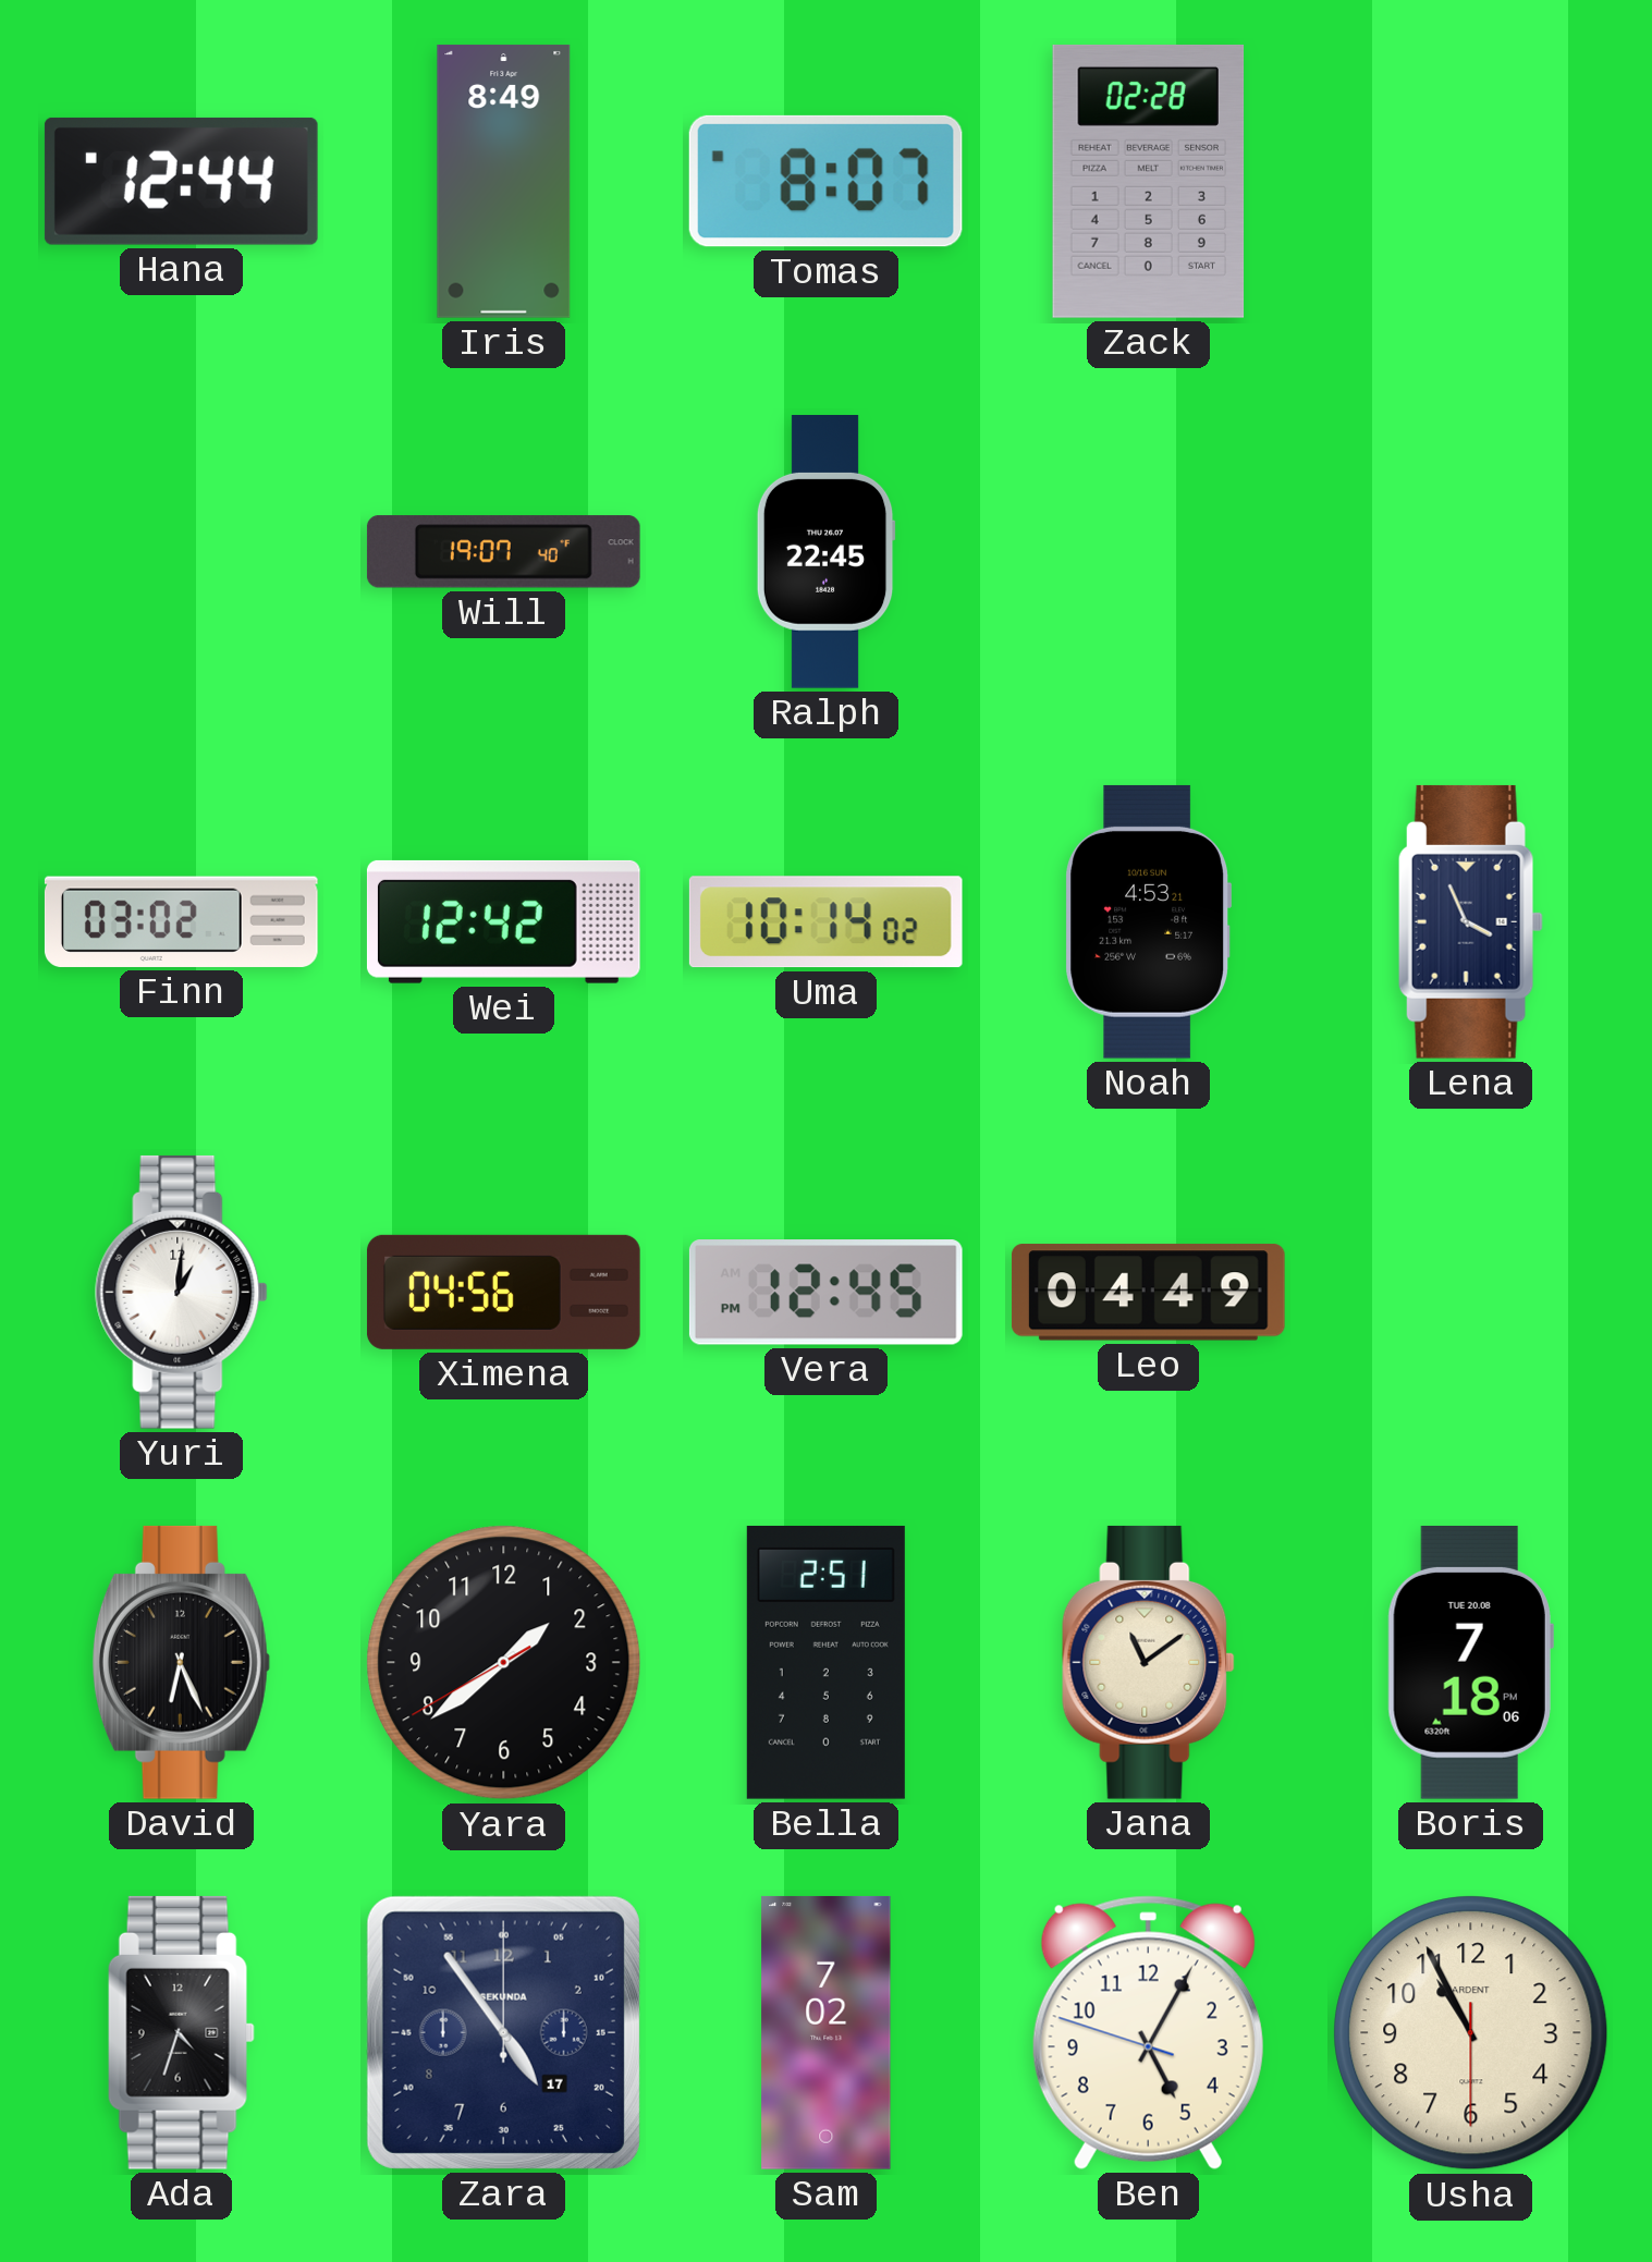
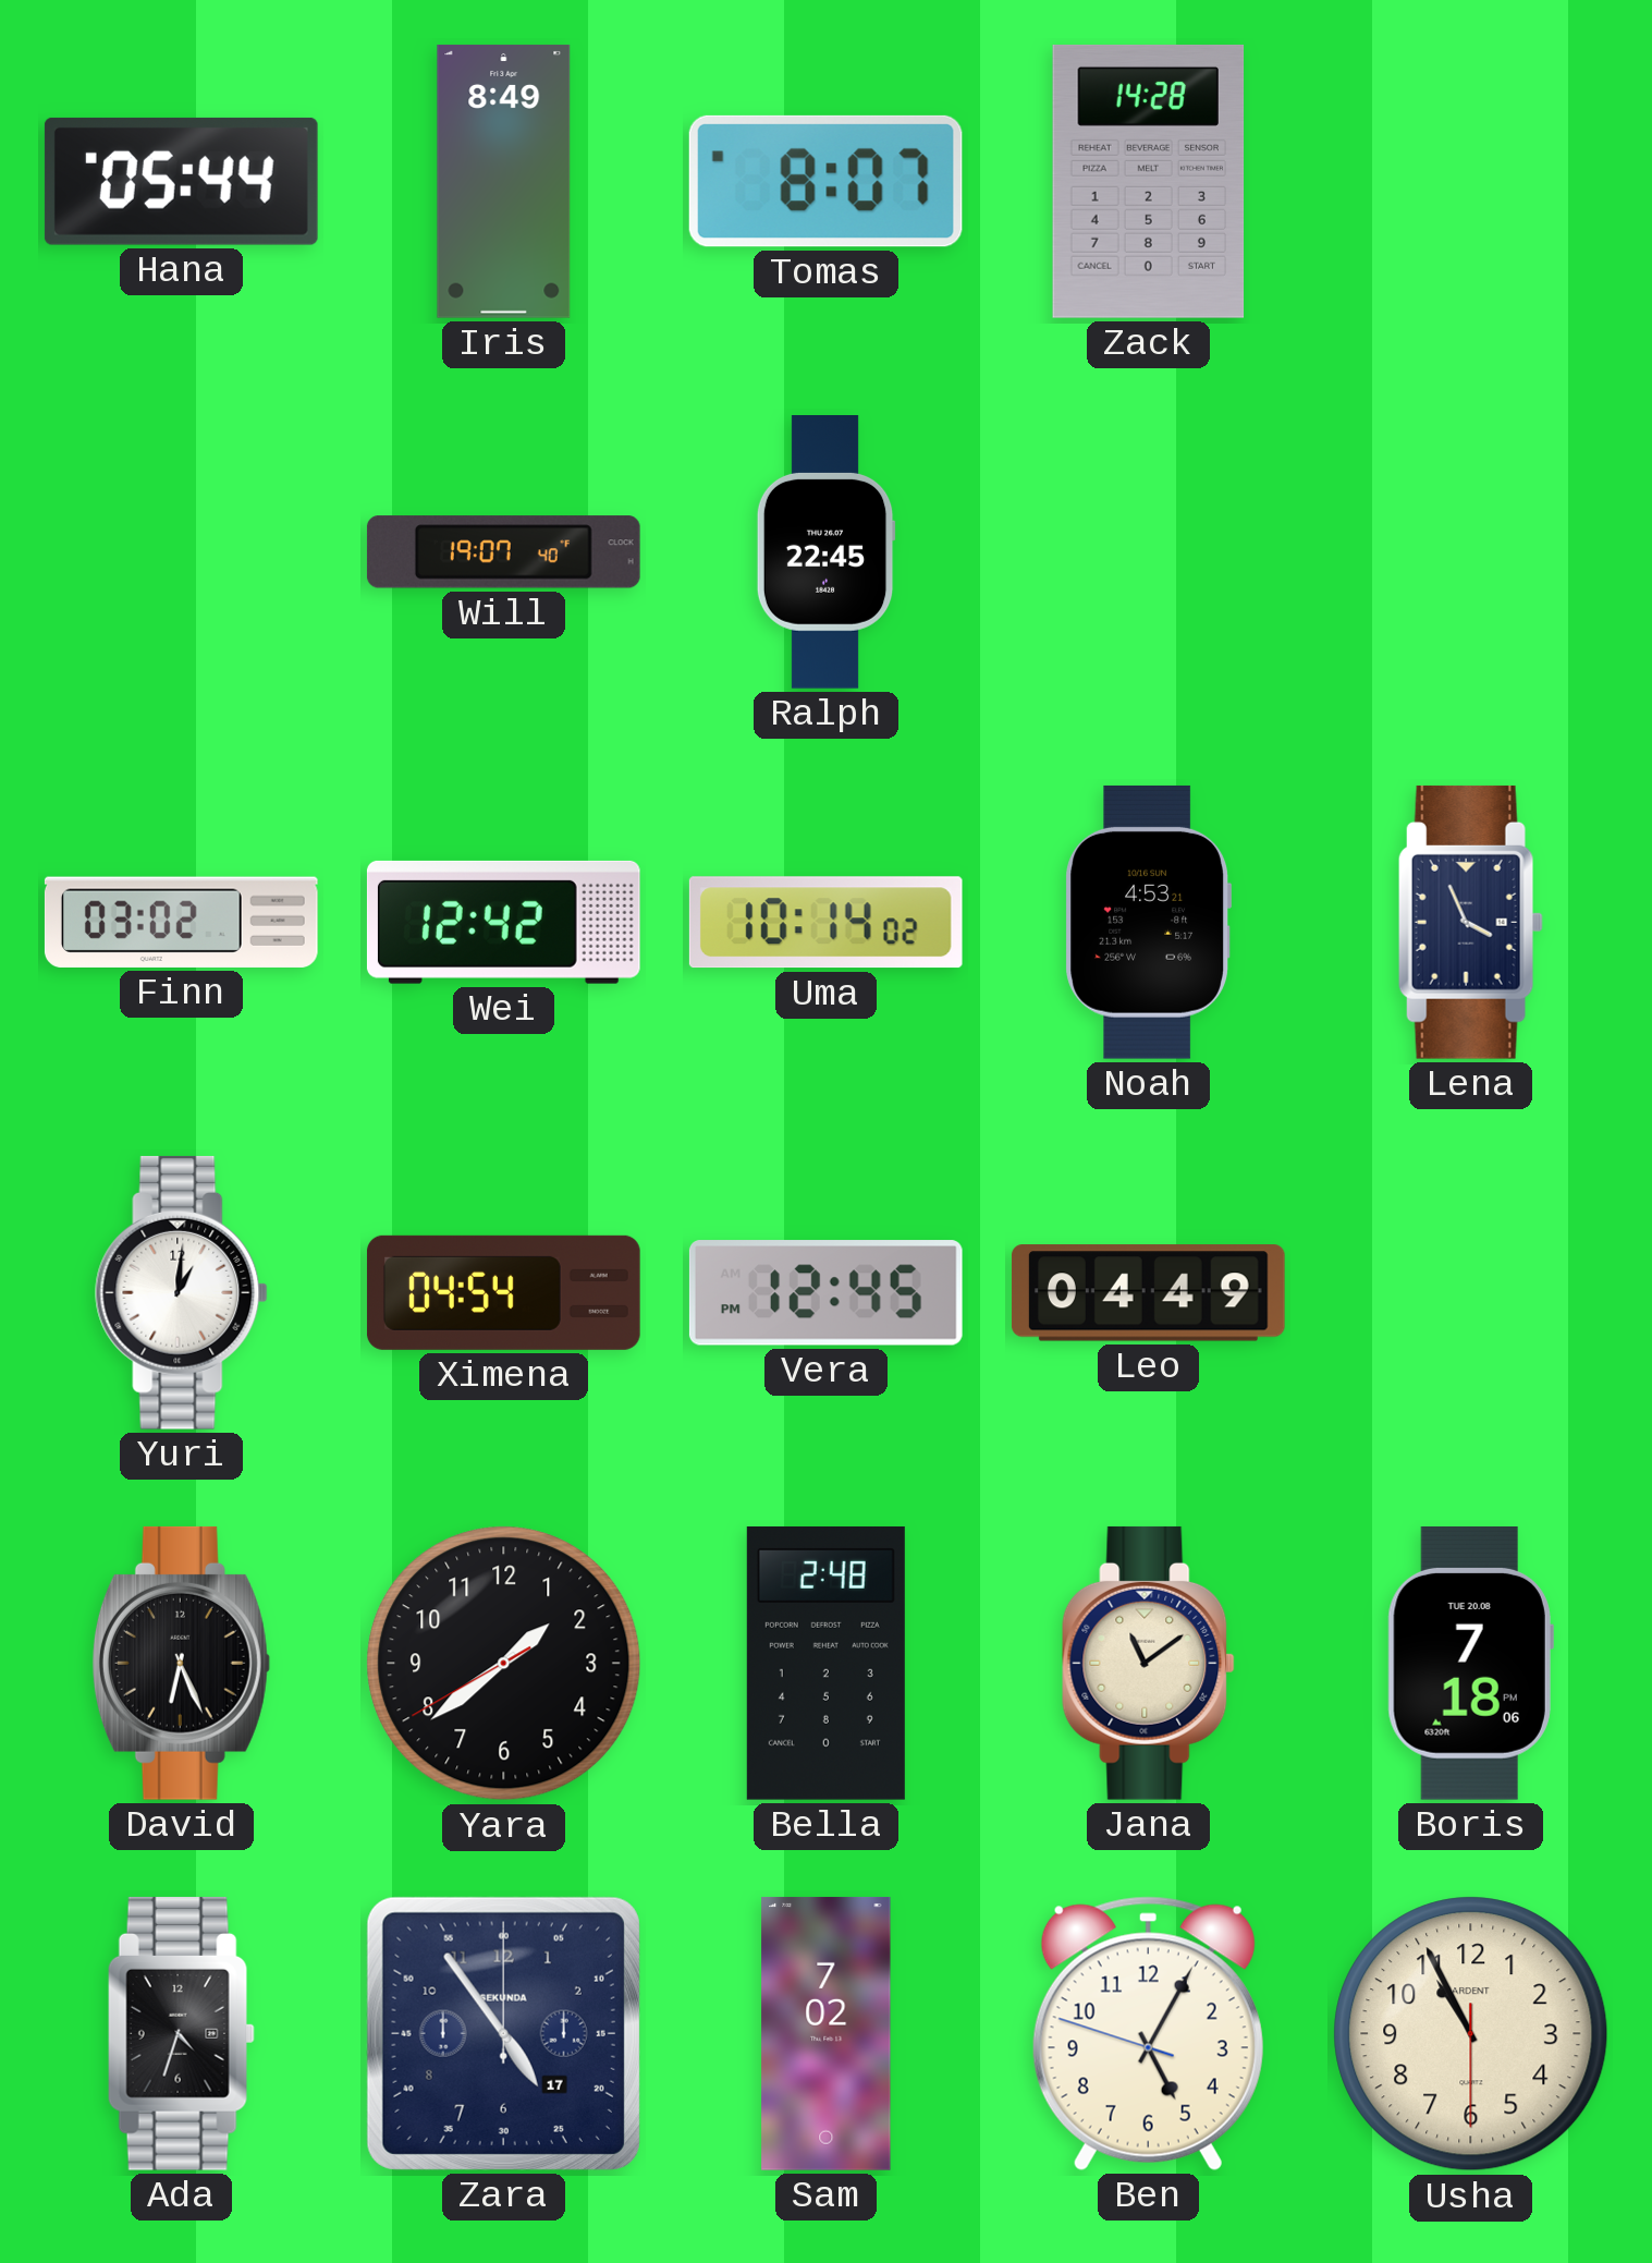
Hana: 12:44 -> 05:44
Zack: 02:28 -> 14:28
Ximena: 04:56 -> 04:54
Bella: 2:51 -> 2:48
